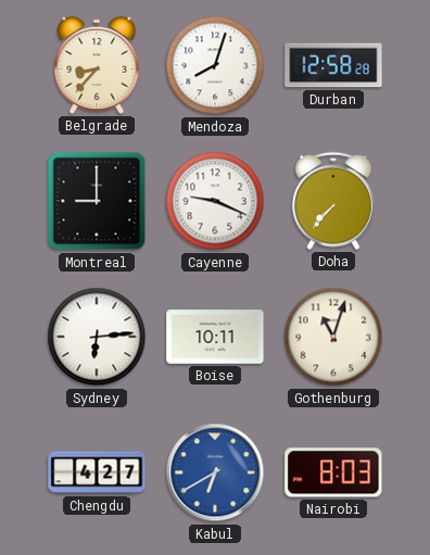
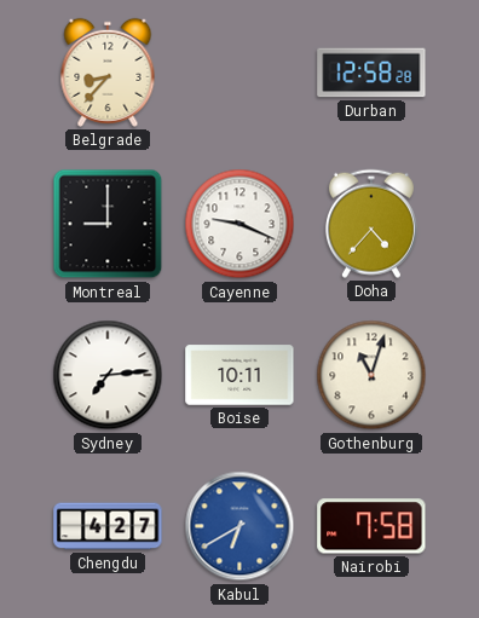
Mendoza: 8:03 -> none
Doha: 7:37 -> 4:37
Sydney: 6:14 -> 7:14
Nairobi: 8:03 -> 7:58
